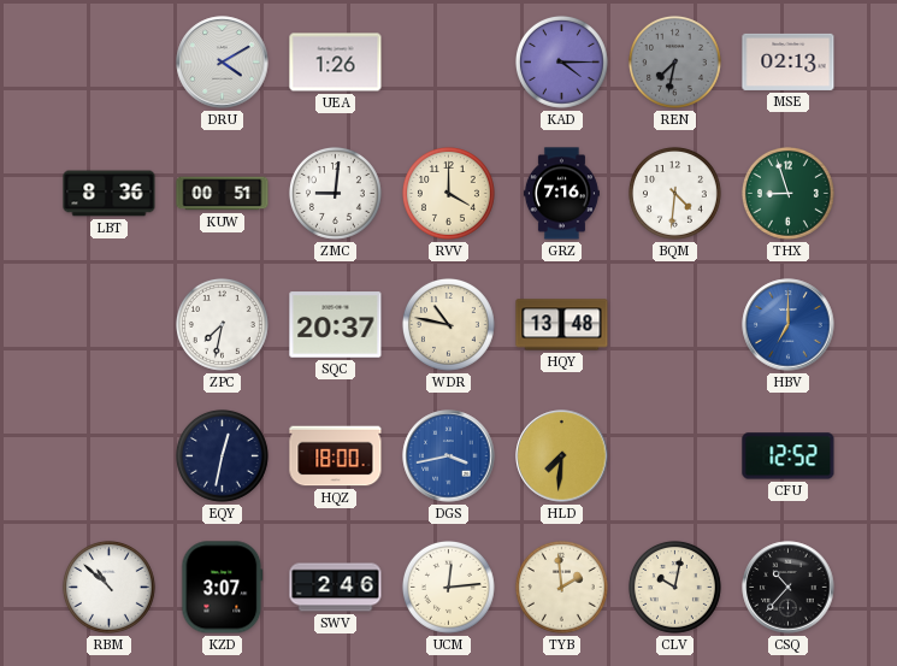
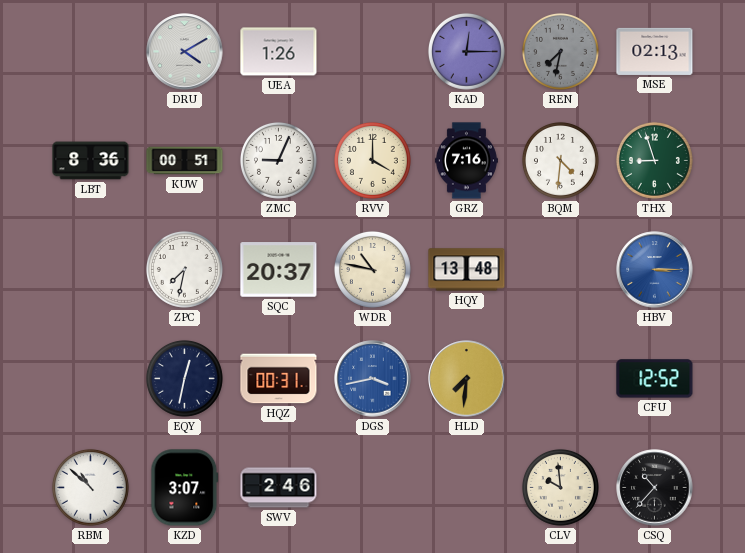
KAD: 4:15 -> 12:15
ZMC: 9:01 -> 9:04
HBV: 7:00 -> 3:15
HQZ: 18:00 -> 00:31
UCM: 12:14 -> none
TYB: 1:59 -> none
CLV: 10:02 -> 9:59
